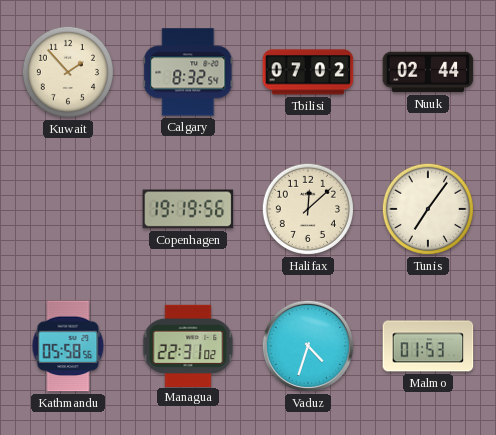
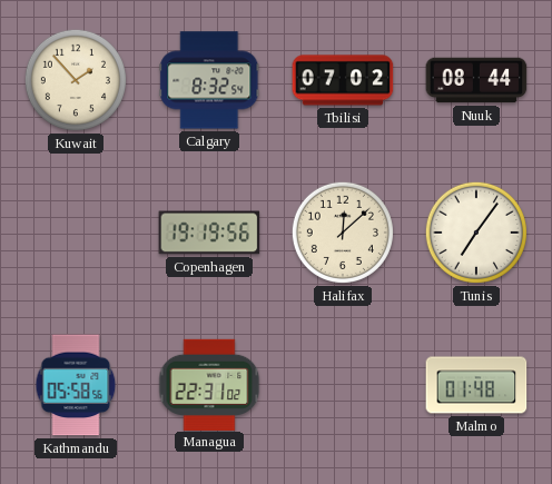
Nuuk: 02:44 -> 08:44
Vaduz: 4:33 -> none
Malmo: 01:53 -> 01:48
